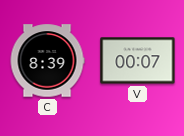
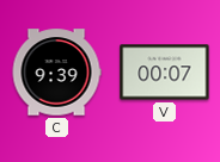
C: 8:39 -> 9:39
